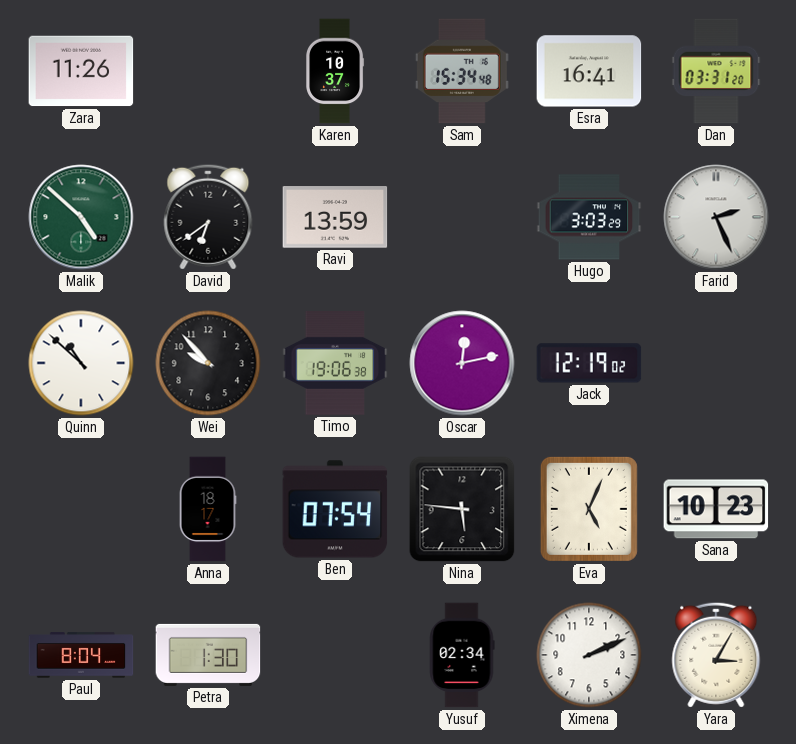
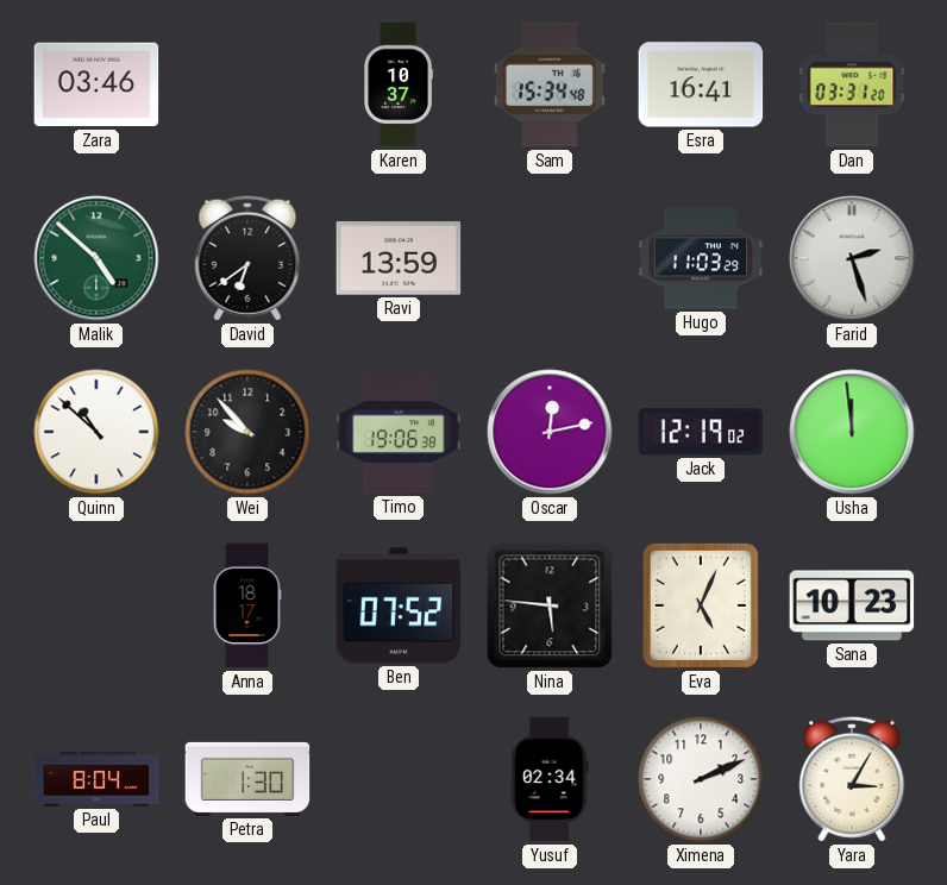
Zara: 11:26 -> 03:46
Hugo: 3:03 -> 11:03
Farid: 2:26 -> 2:27
Usha: none -> 11:59
Ben: 07:54 -> 07:52
